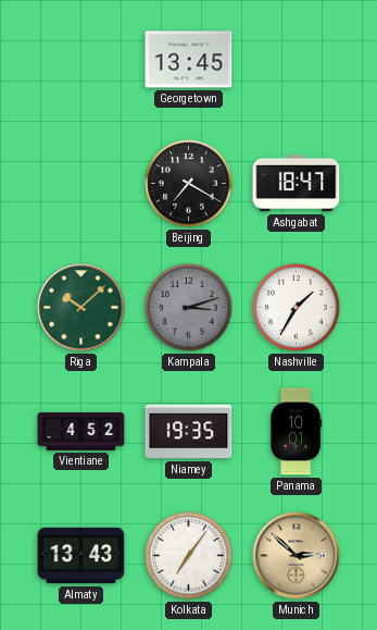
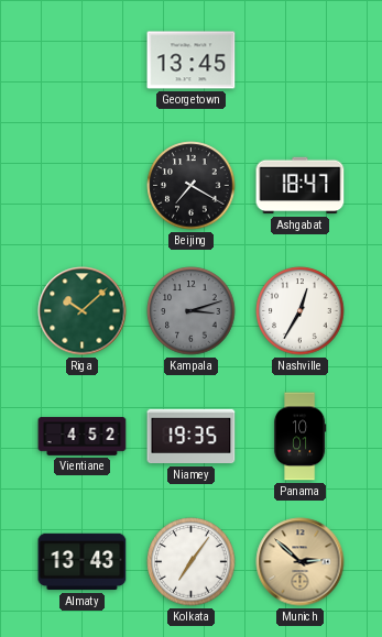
Nashville: 1:35 -> 12:35
